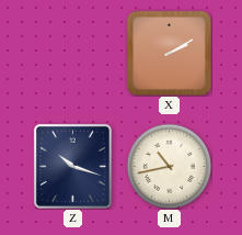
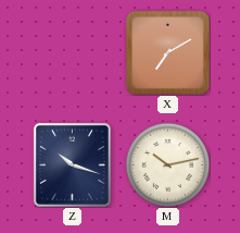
X: 2:10 -> 7:10
M: 10:43 -> 10:13
